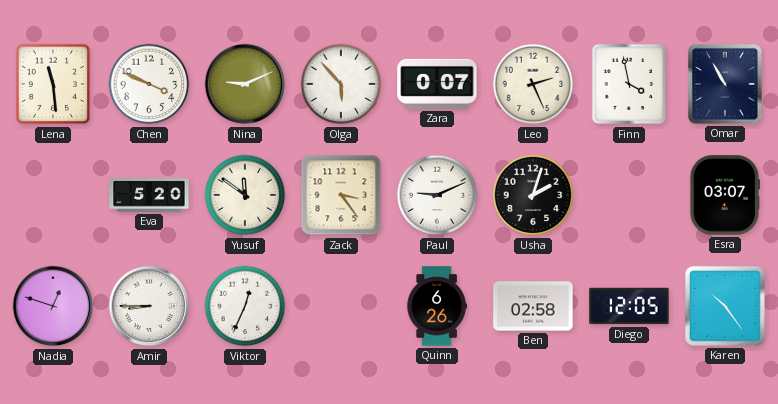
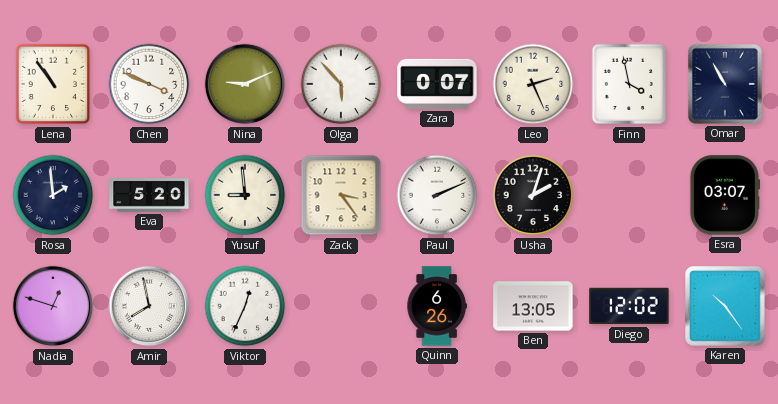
Lena: 11:29 -> 10:54
Rosa: none -> 1:59
Yusuf: 11:51 -> 8:59
Paul: 9:11 -> 2:11
Amir: 8:45 -> 7:58
Ben: 02:58 -> 13:05
Diego: 12:05 -> 12:02
